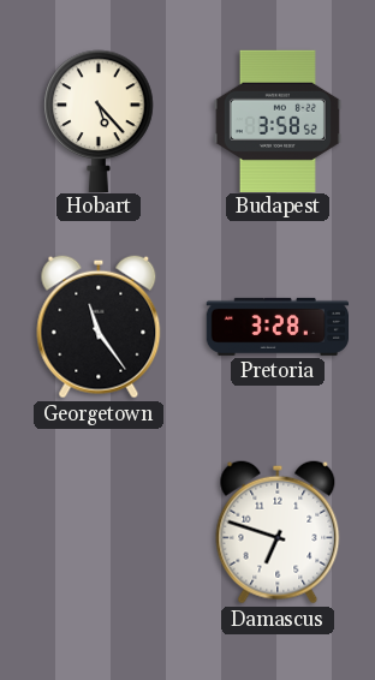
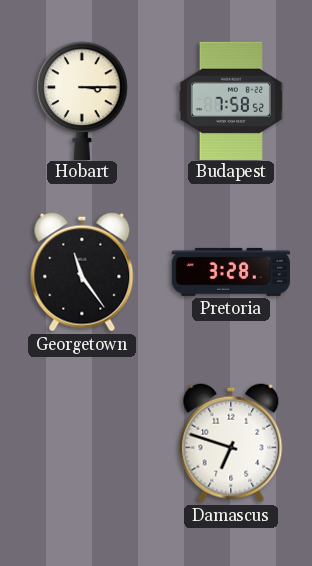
Hobart: 5:23 -> 3:15
Budapest: 3:58 -> 7:58
